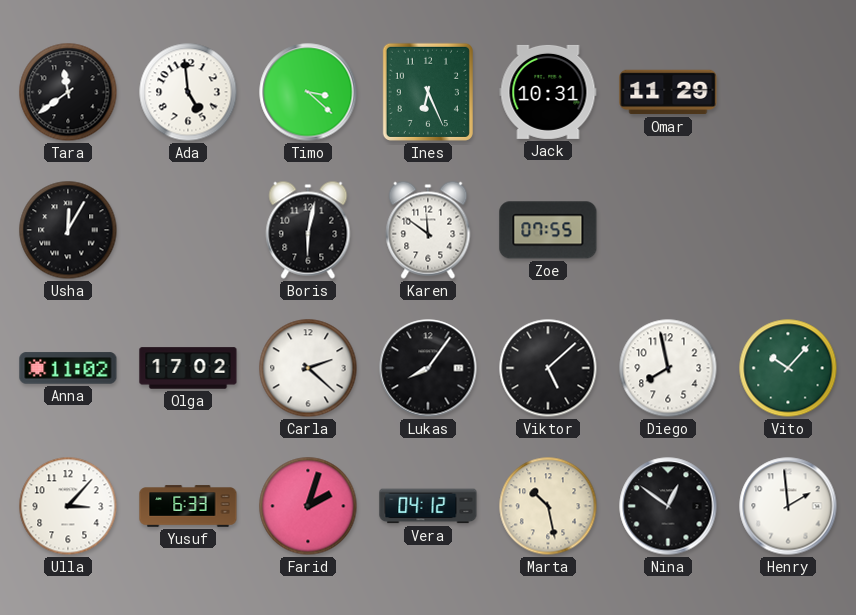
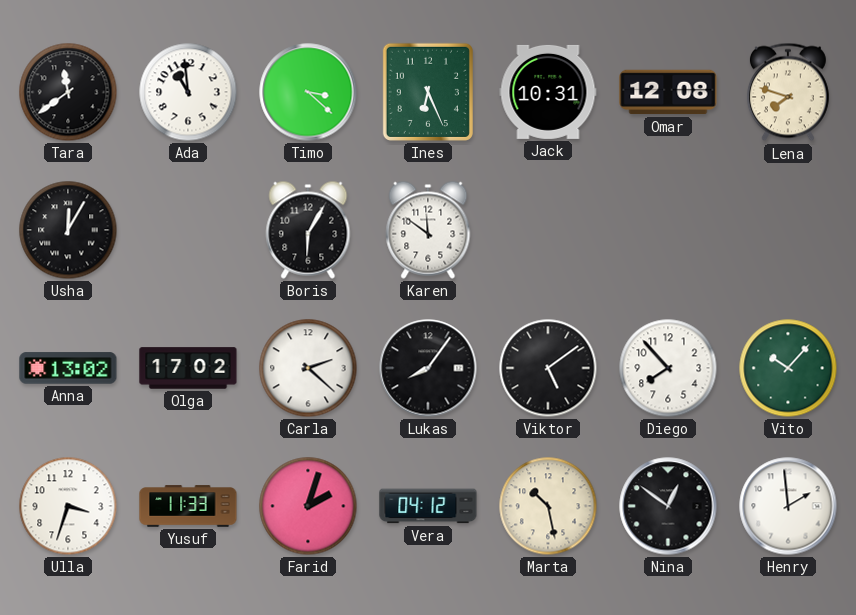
Ada: 4:59 -> 10:59
Omar: 11:29 -> 12:08
Lena: none -> 7:48
Boris: 6:02 -> 6:05
Zoe: 07:55 -> none
Anna: 11:02 -> 13:02
Viktor: 5:08 -> 5:09
Diego: 7:58 -> 7:53
Ulla: 3:07 -> 3:33
Yusuf: 6:33 -> 11:33
